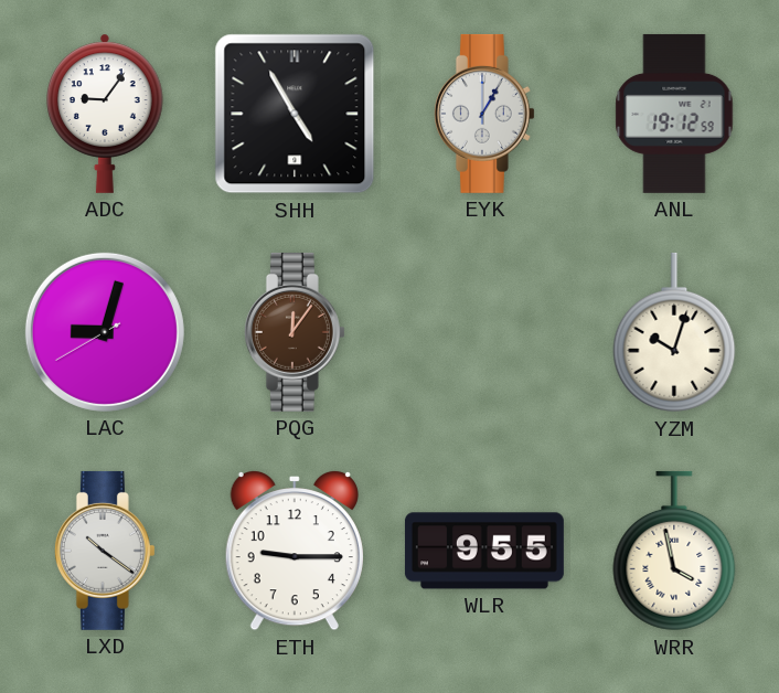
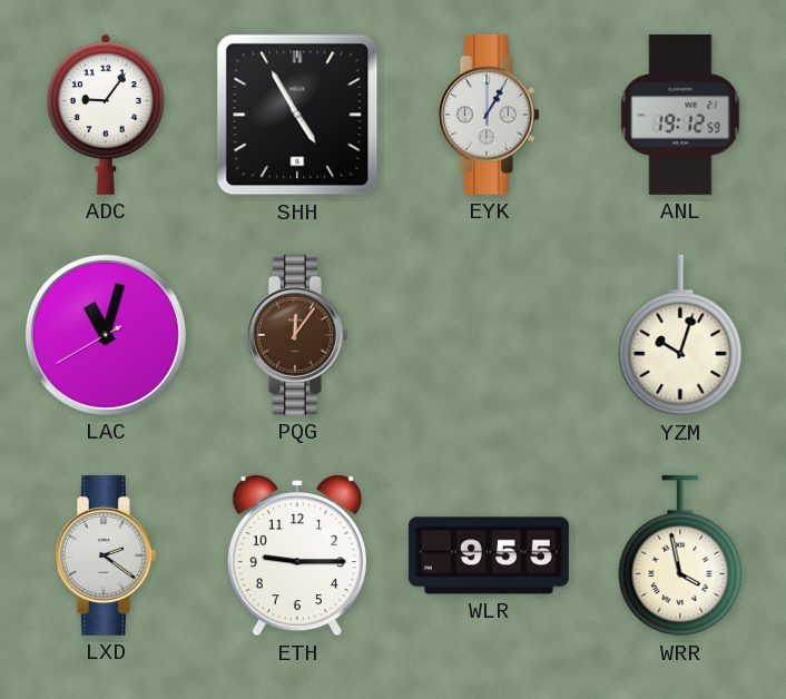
LAC: 9:02 -> 11:02
LXD: 10:21 -> 2:21
